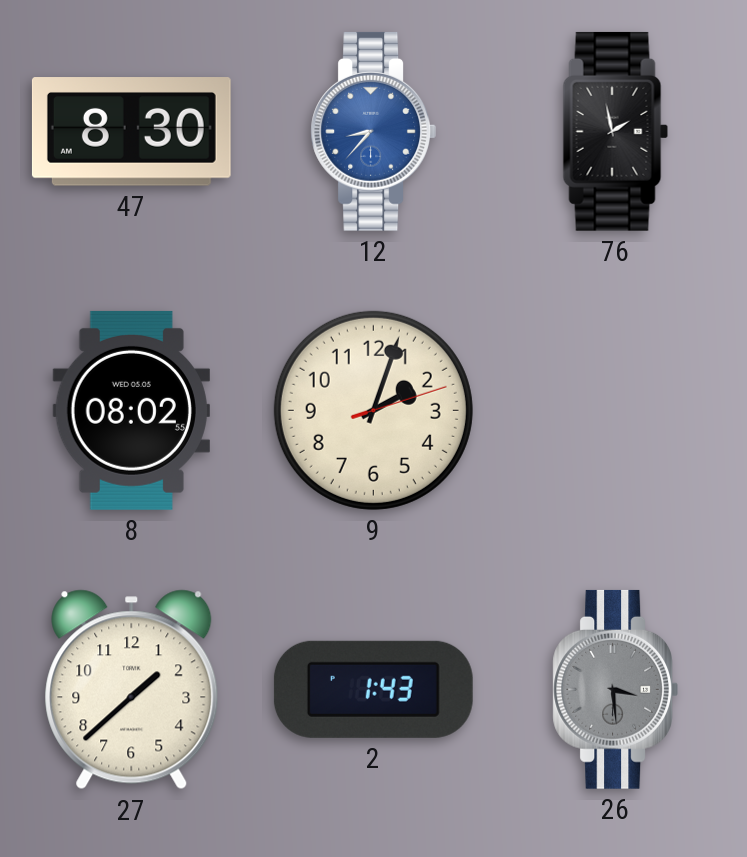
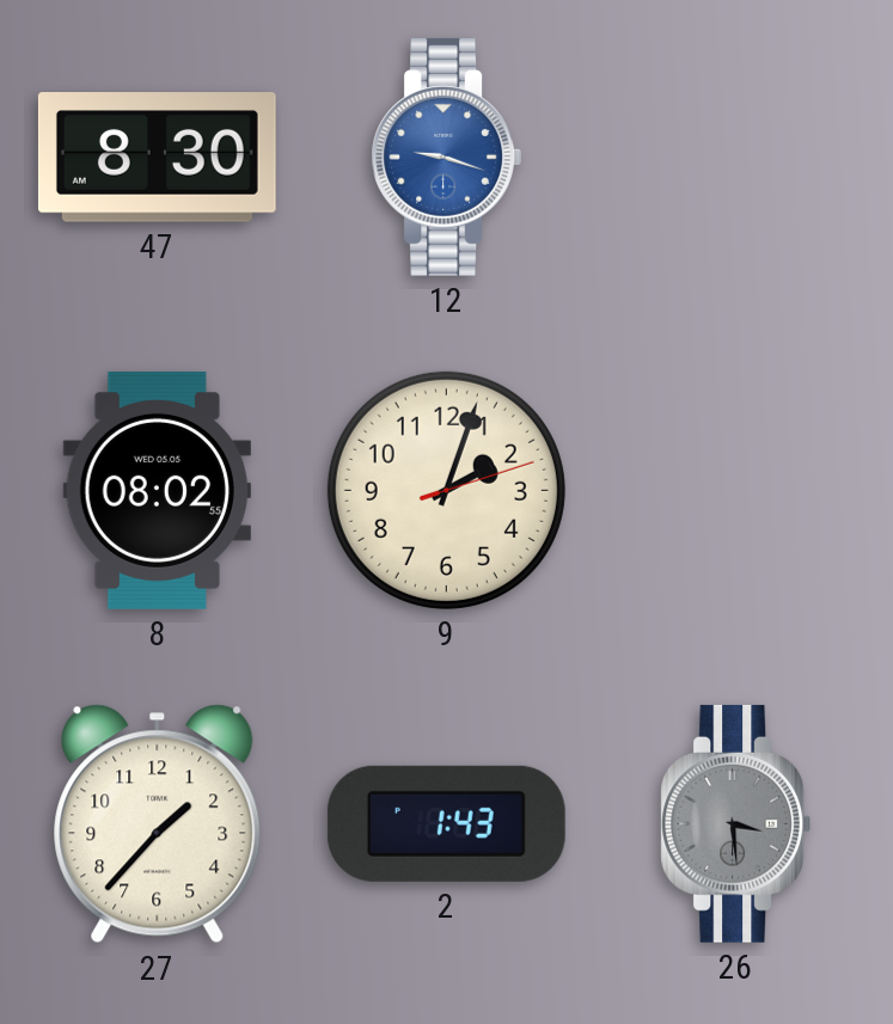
12: 8:37 -> 9:18
76: 1:58 -> none
27: 1:38 -> 1:37
